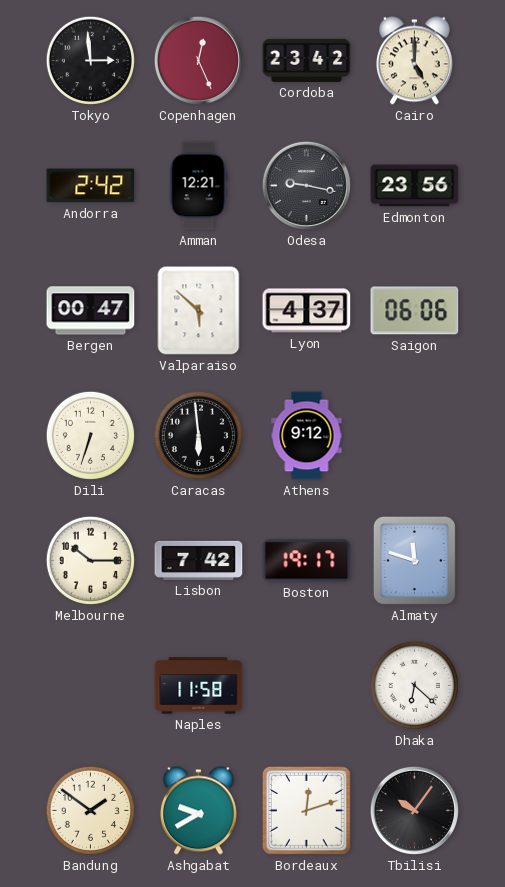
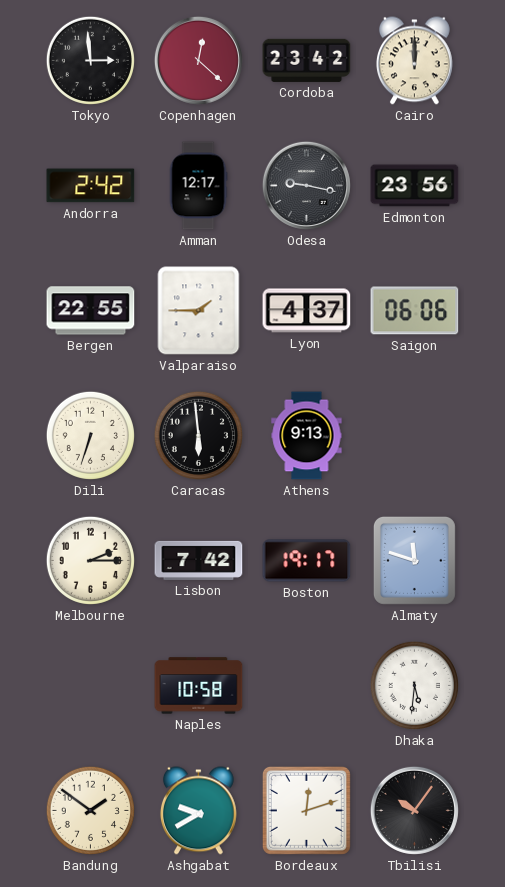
Copenhagen: 12:26 -> 12:22
Cairo: 5:00 -> 12:00
Amman: 12:21 -> 12:17
Bergen: 00:47 -> 22:55
Valparaiso: 5:52 -> 1:45
Athens: 9:12 -> 9:13
Melbourne: 10:15 -> 2:15
Naples: 11:58 -> 10:58
Dhaka: 6:22 -> 5:31
